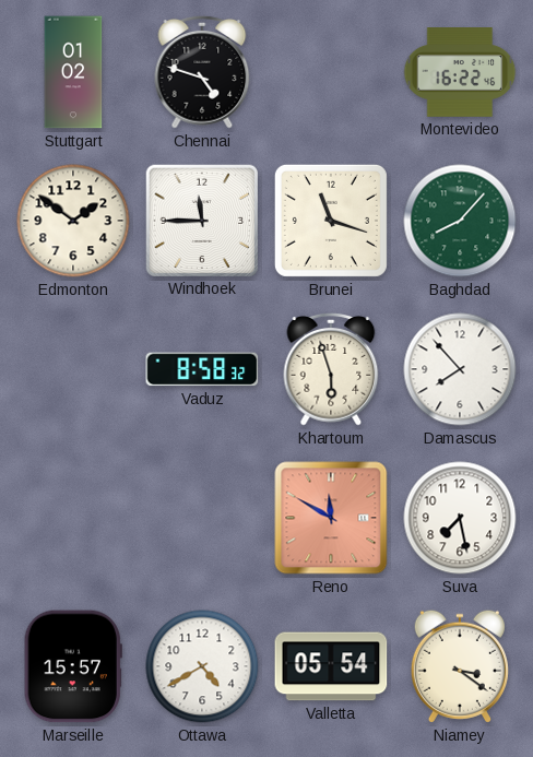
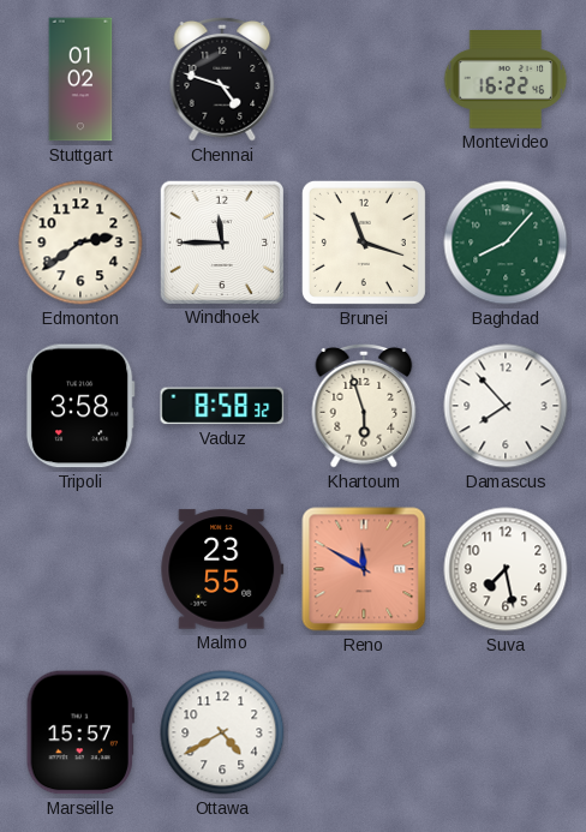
Edmonton: 1:51 -> 2:39
Tripoli: none -> 3:58
Malmo: none -> 23:55
Valletta: 05:54 -> none
Niamey: 3:21 -> none
